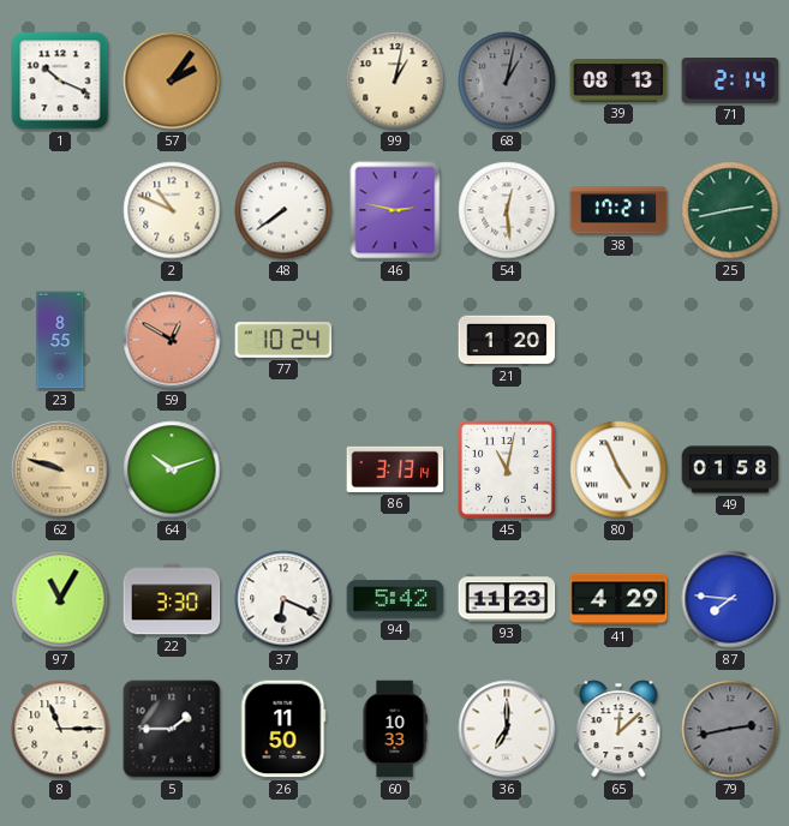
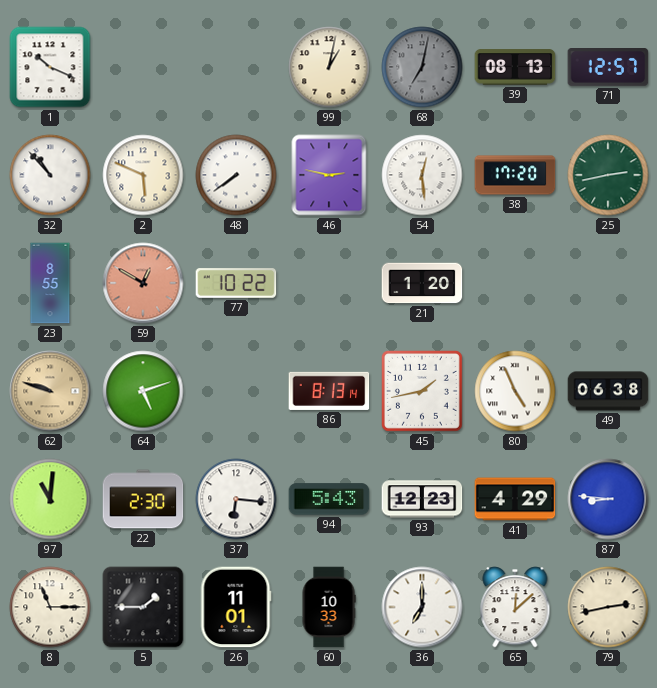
57: 2:06 -> none
68: 1:02 -> 7:02
71: 2:14 -> 12:57
32: none -> 10:53
2: 10:49 -> 5:49
38: 17:21 -> 17:20
77: 10:24 -> 10:22
64: 10:12 -> 5:12
86: 3:13 -> 8:13
45: 11:02 -> 1:43
49: 01:58 -> 06:38
97: 11:05 -> 11:01
22: 3:30 -> 2:30
37: 6:19 -> 6:16
94: 5:42 -> 5:43
93: 11:23 -> 12:23
87: 7:46 -> 8:46
26: 11:50 -> 11:01
79 dial: grey -> cream
